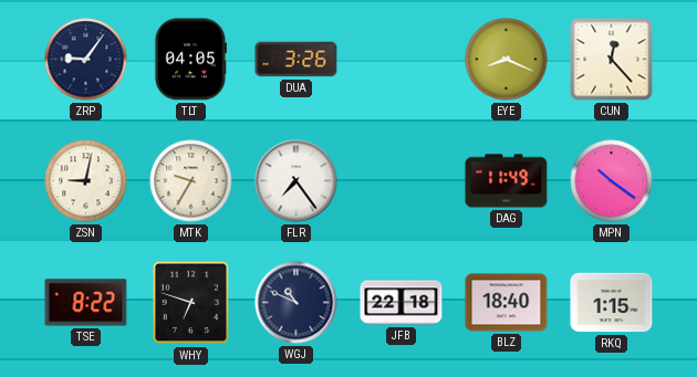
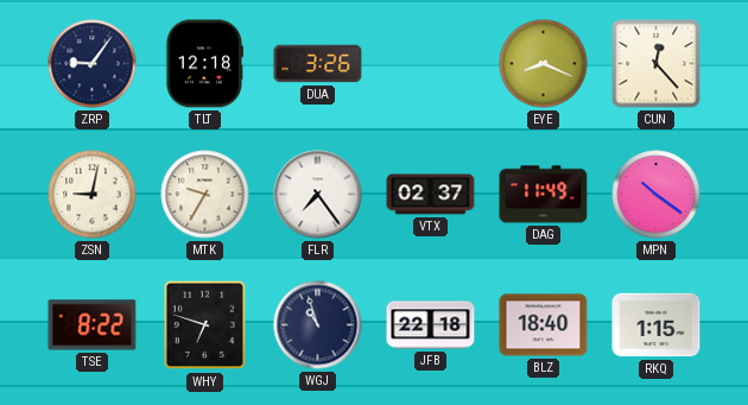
TLT: 04:05 -> 12:18
VTX: none -> 02:37
WGJ: 10:49 -> 10:57
